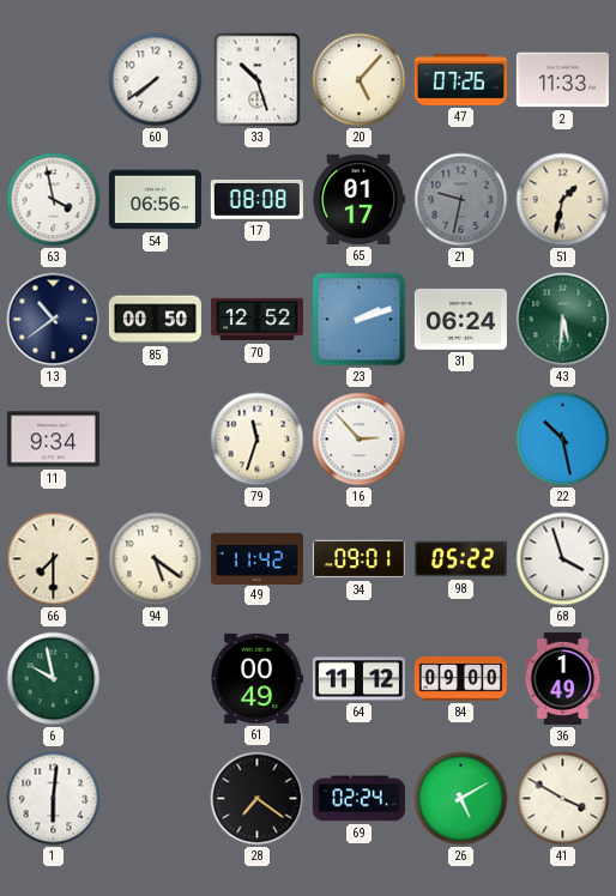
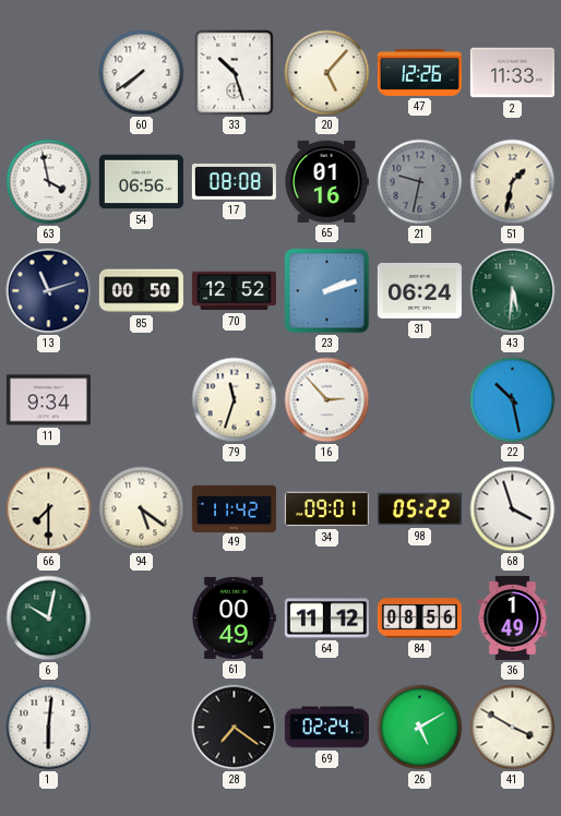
47: 07:26 -> 12:26
65: 01:17 -> 01:16
13: 10:39 -> 11:12
6: 9:58 -> 10:02
84: 09:00 -> 08:56
